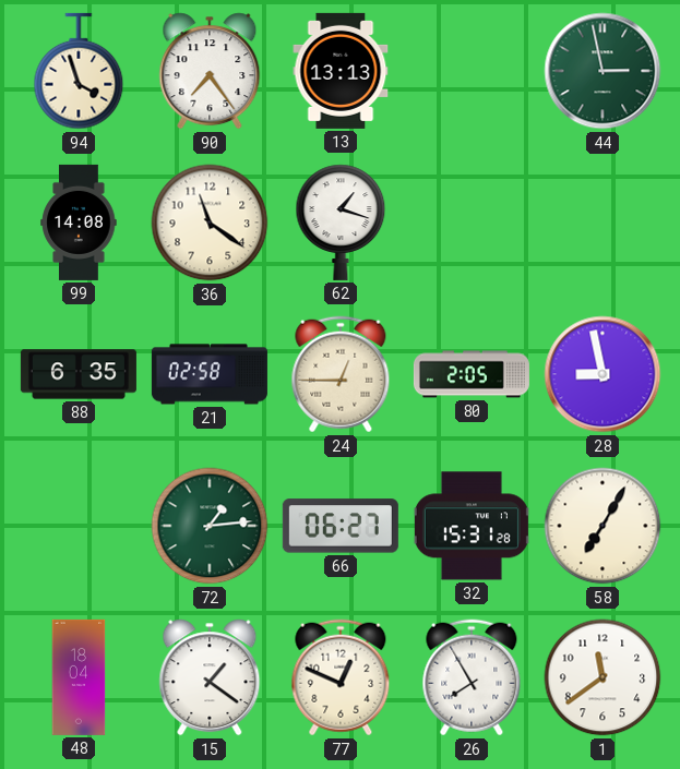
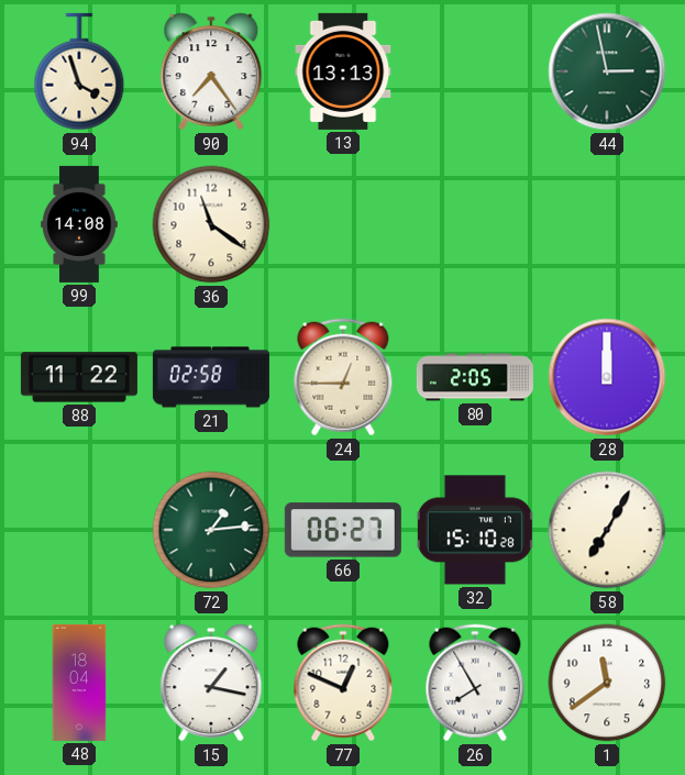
62: 1:18 -> none
88: 6:35 -> 11:22
28: 8:58 -> 12:00
32: 15:31 -> 15:10
15: 1:21 -> 1:17
